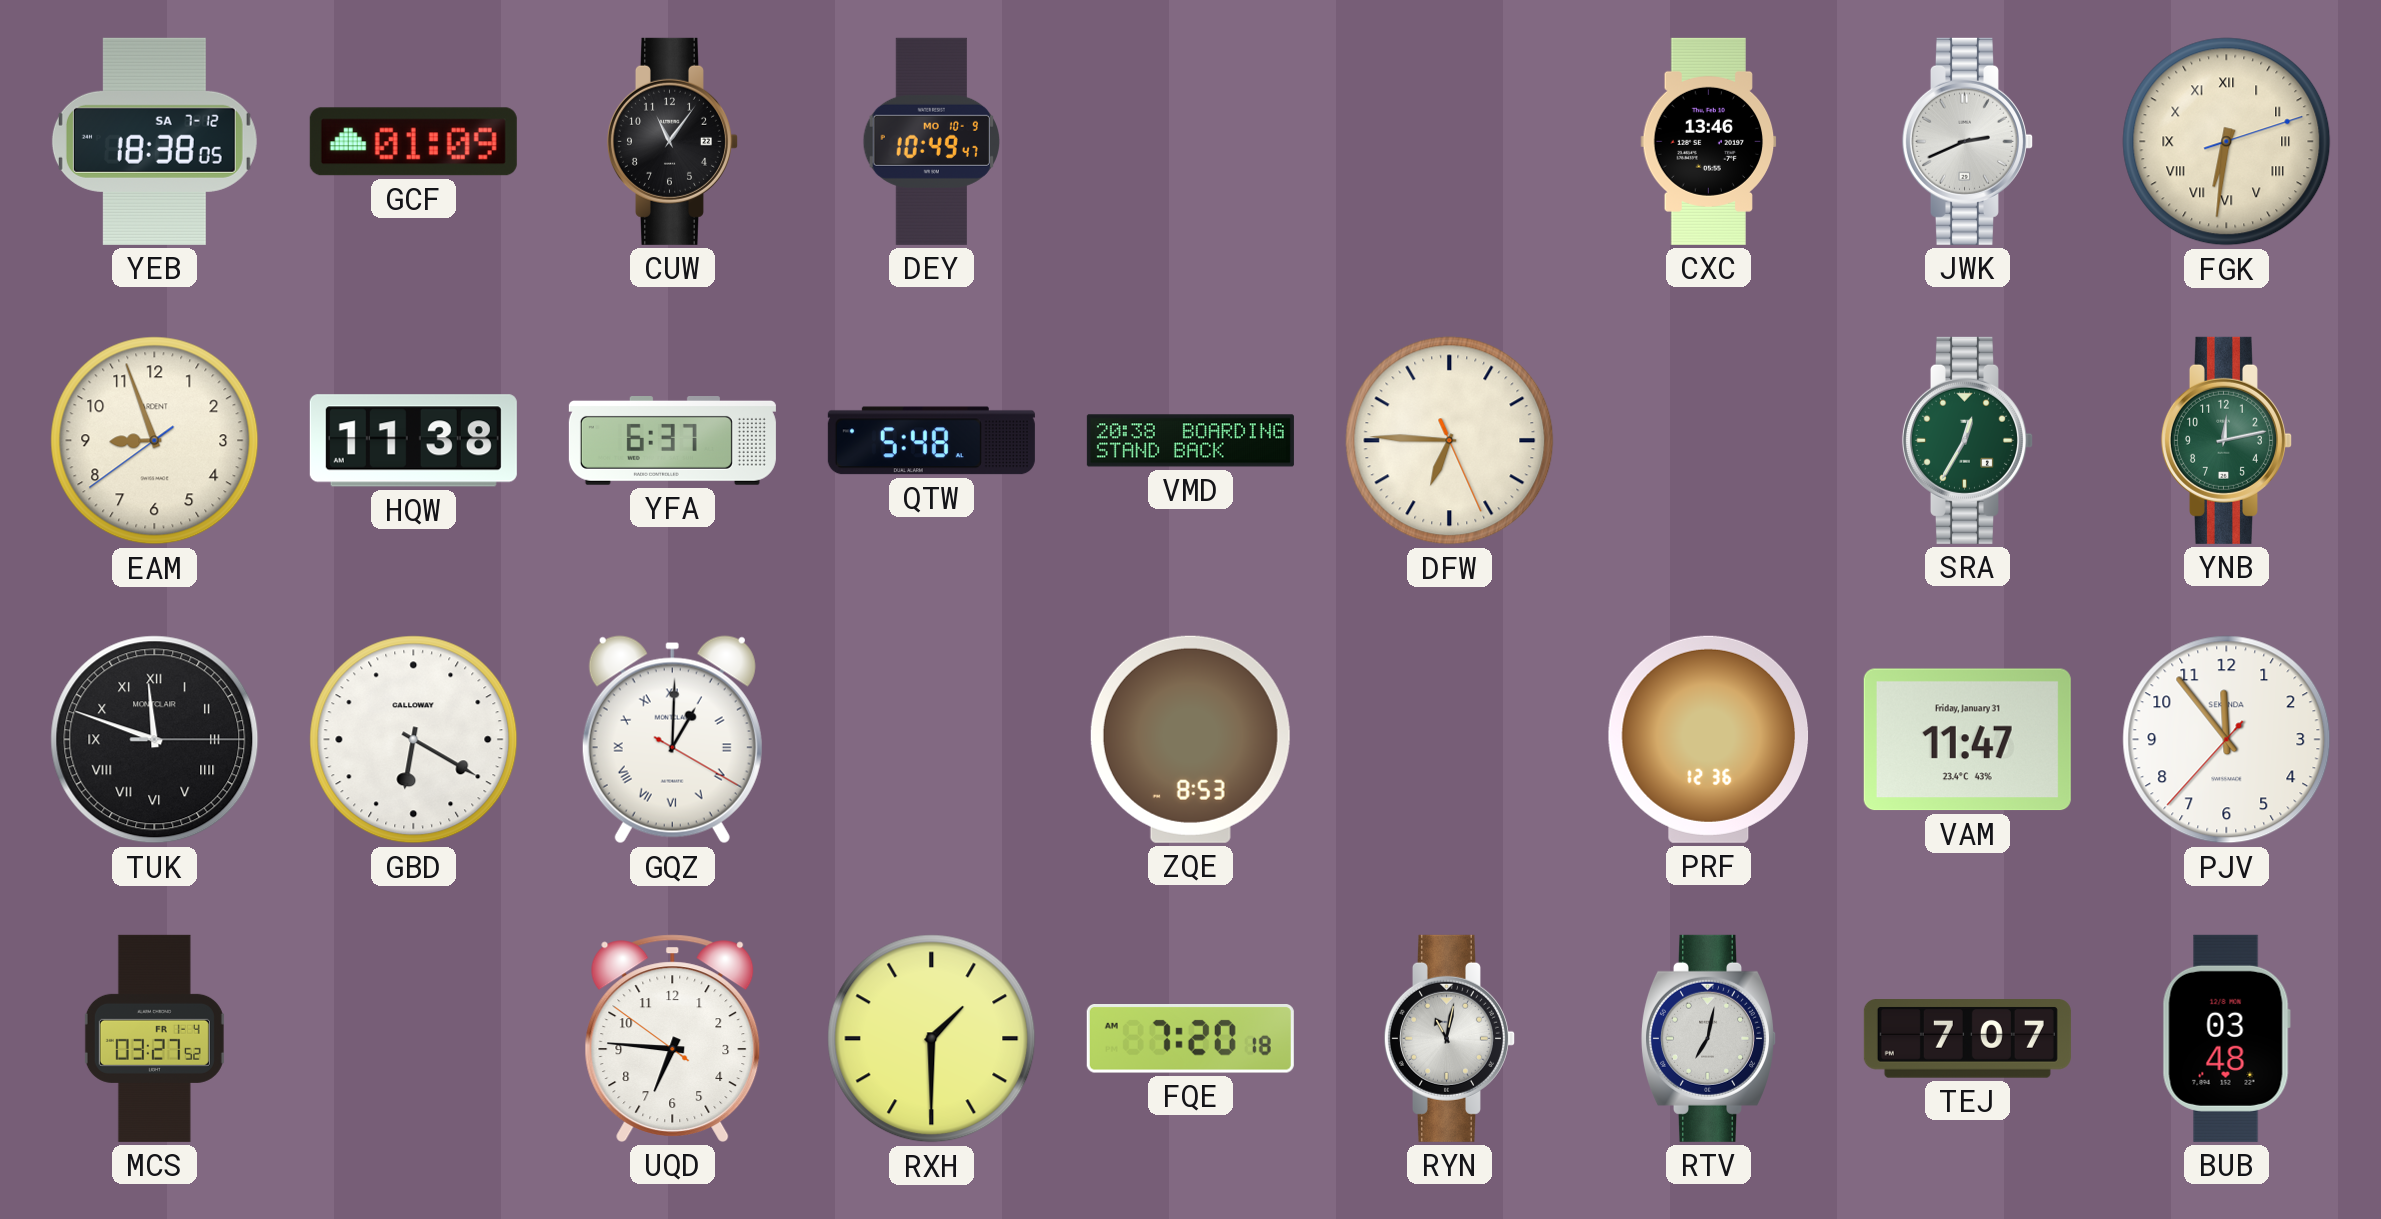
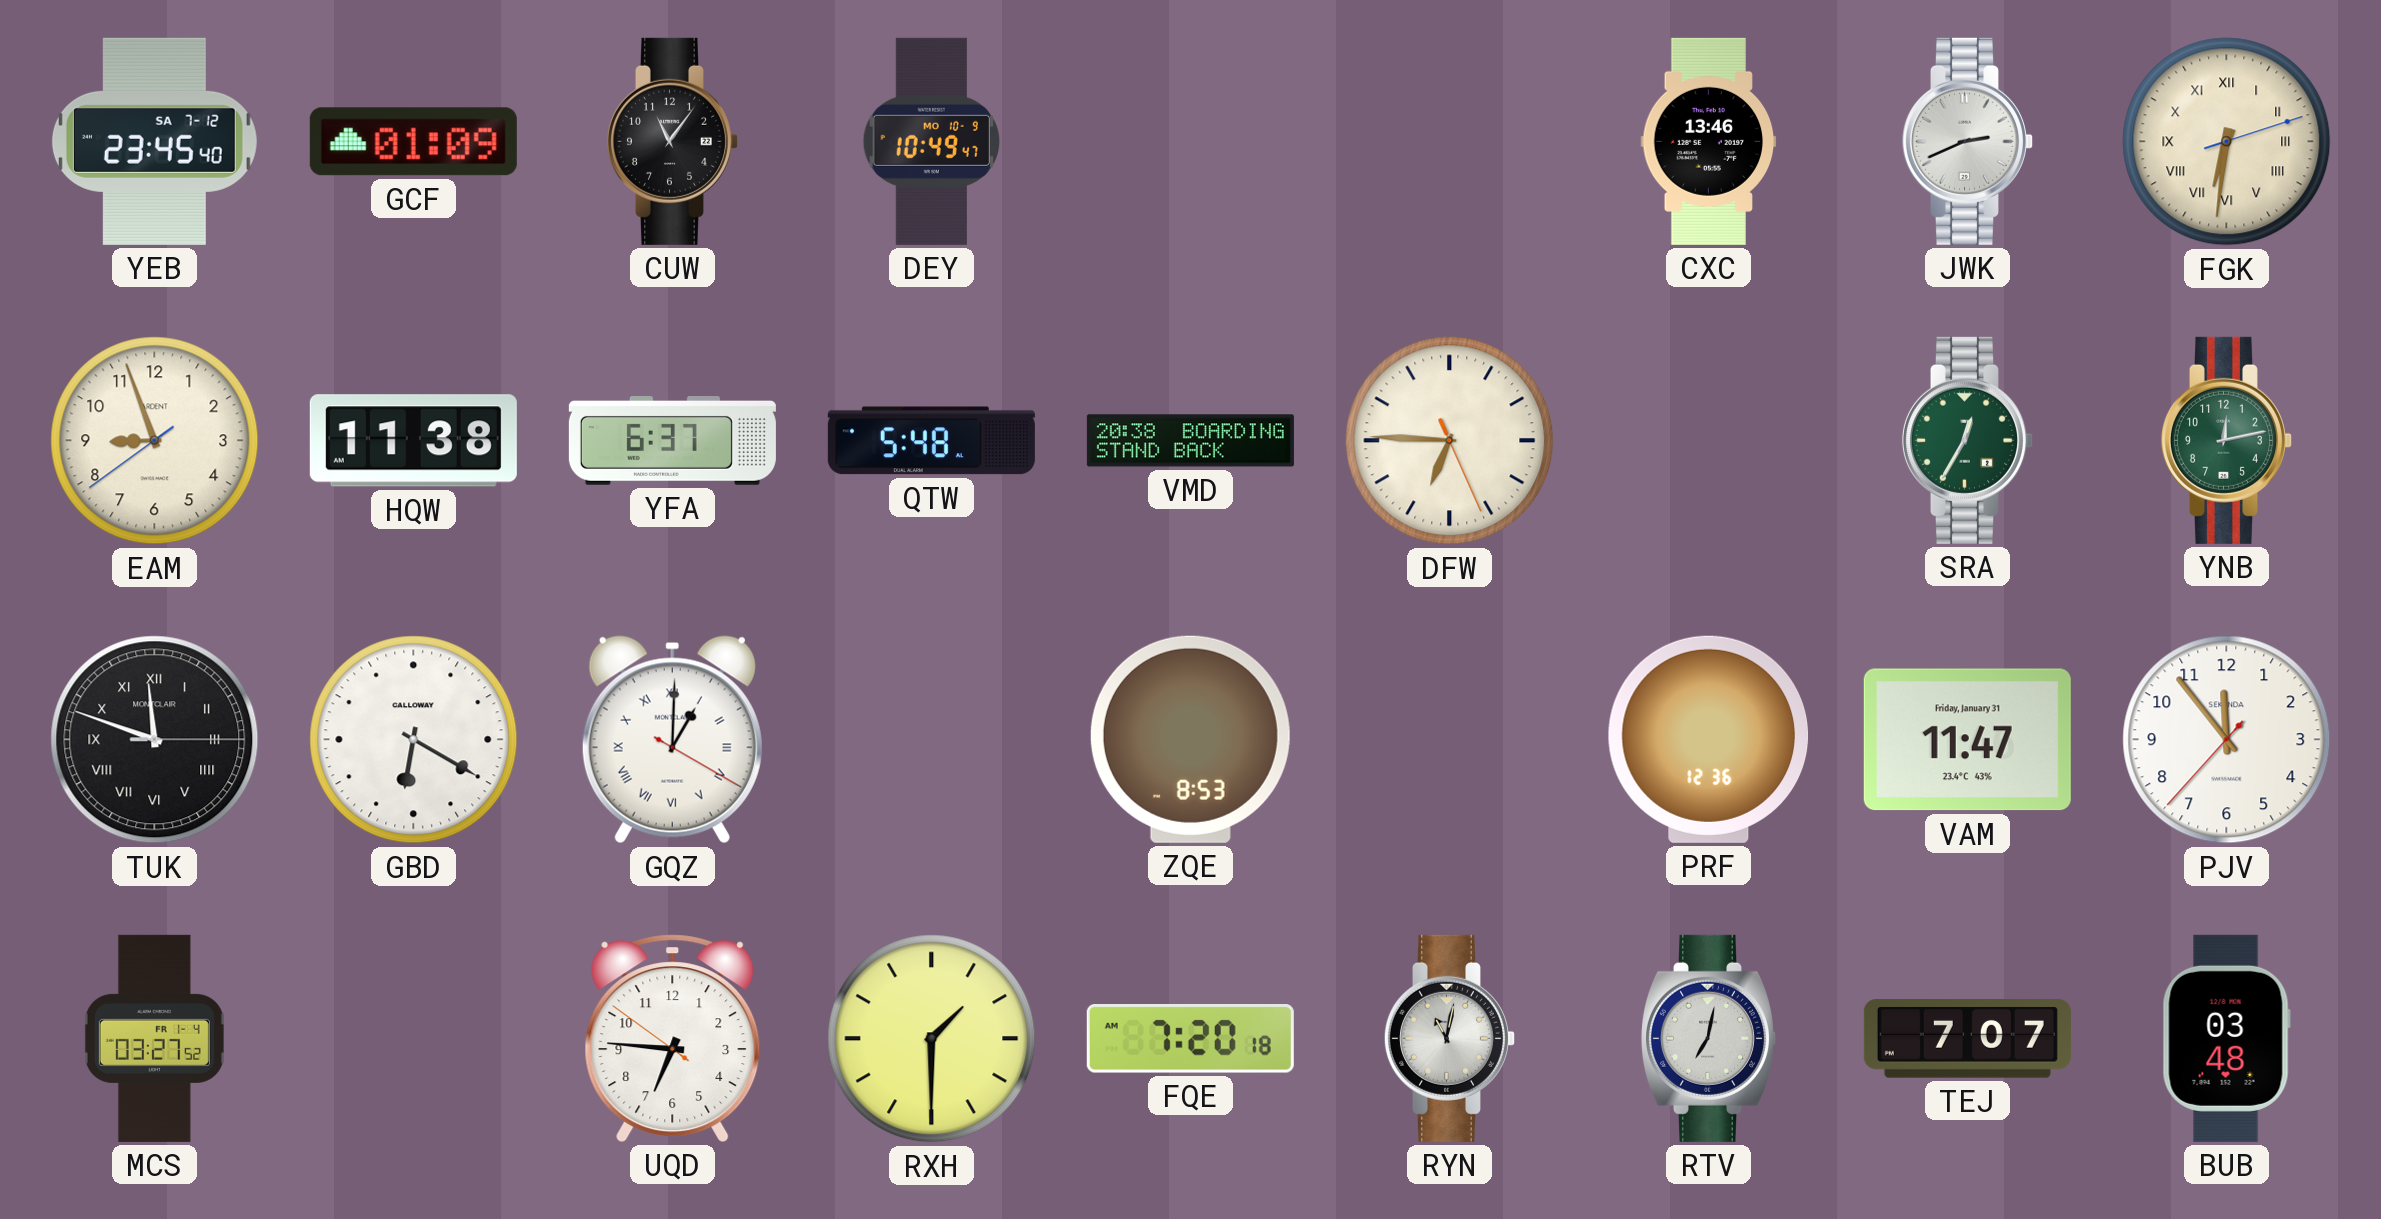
YEB: 18:38 -> 23:45
